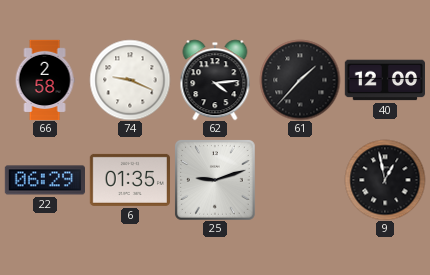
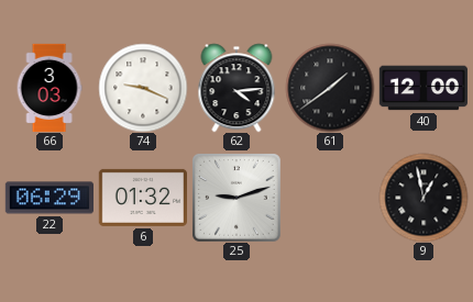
66: 2:58 -> 3:03
61: 1:37 -> 1:39
6: 01:35 -> 01:32
